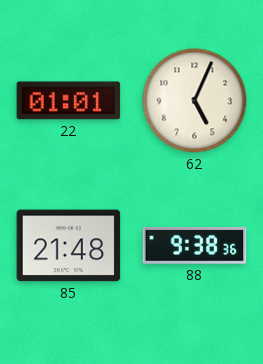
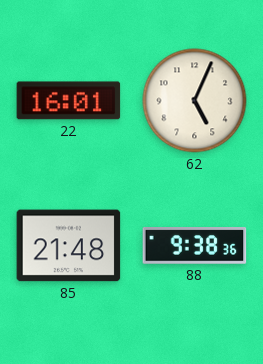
22: 01:01 -> 16:01
